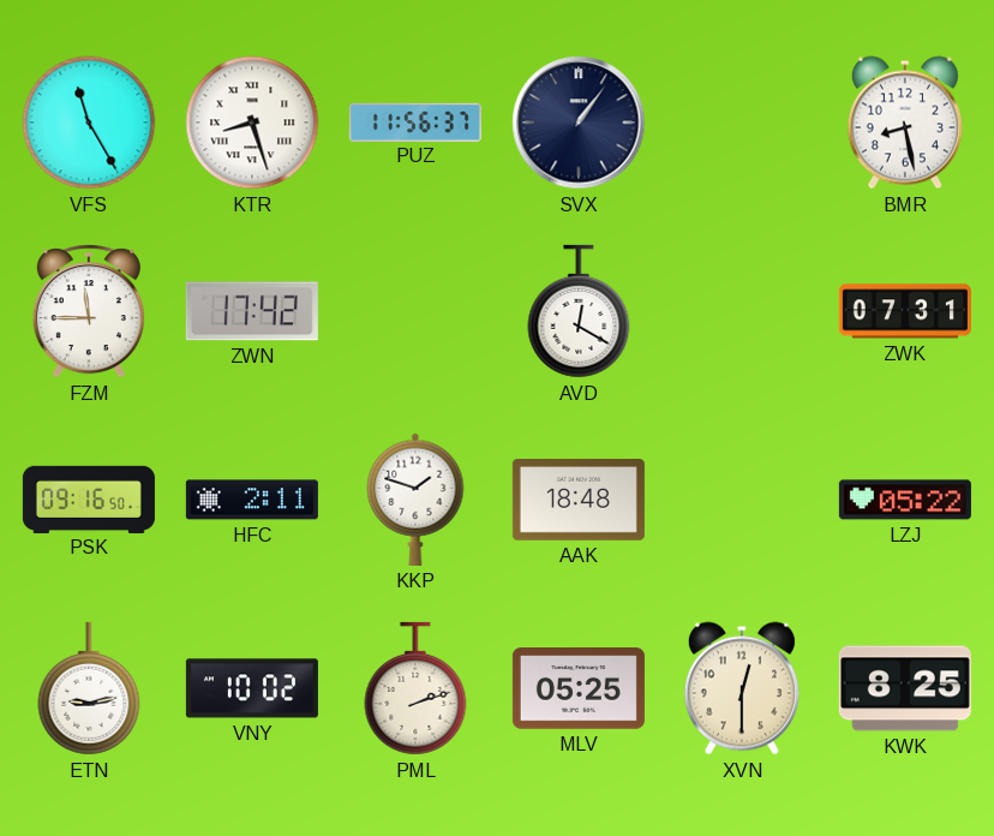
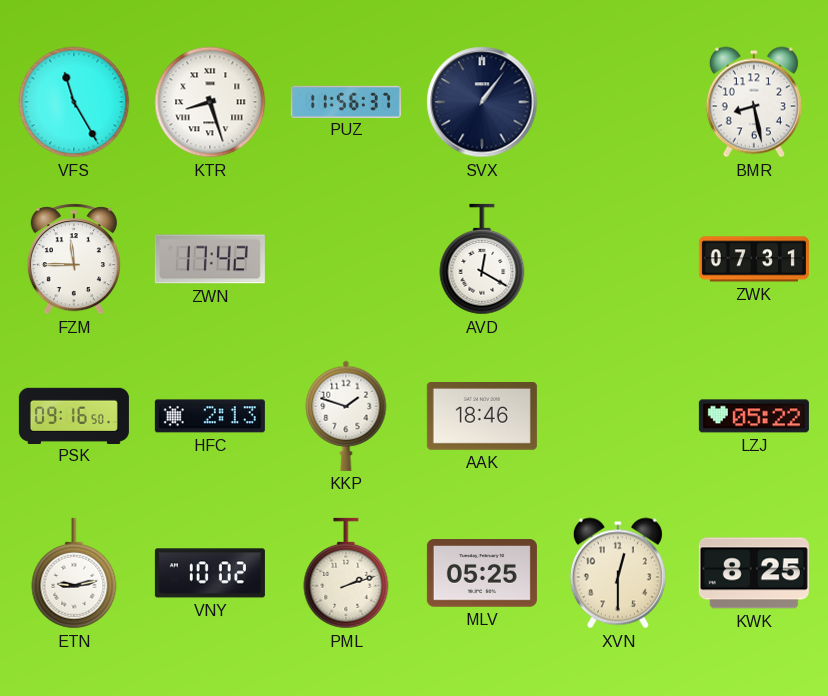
HFC: 2:11 -> 2:13
AAK: 18:48 -> 18:46
